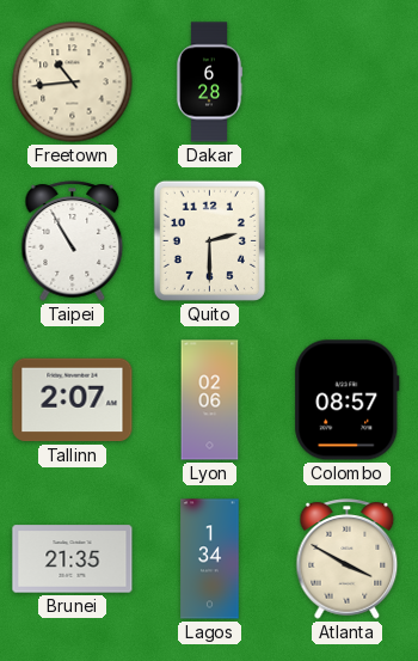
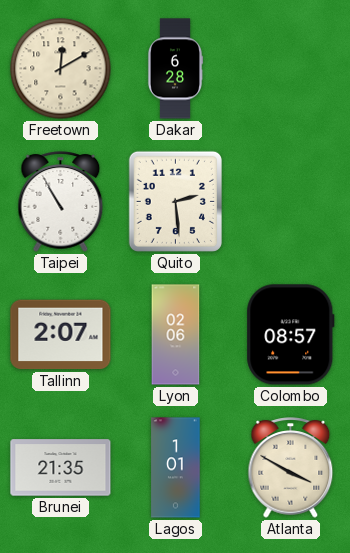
Freetown: 10:44 -> 12:10
Quito: 2:30 -> 2:29
Lagos: 1:34 -> 1:01
